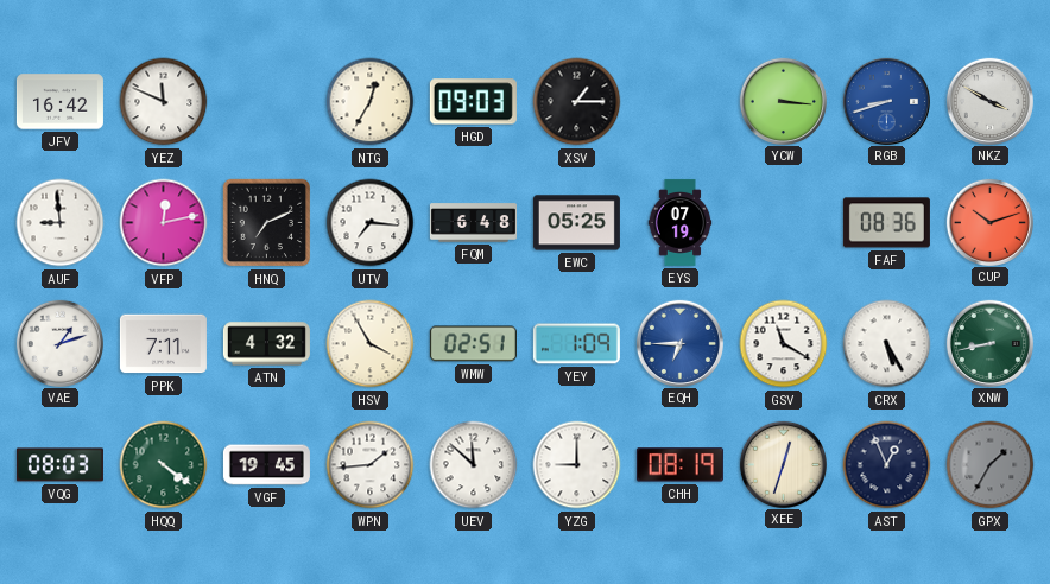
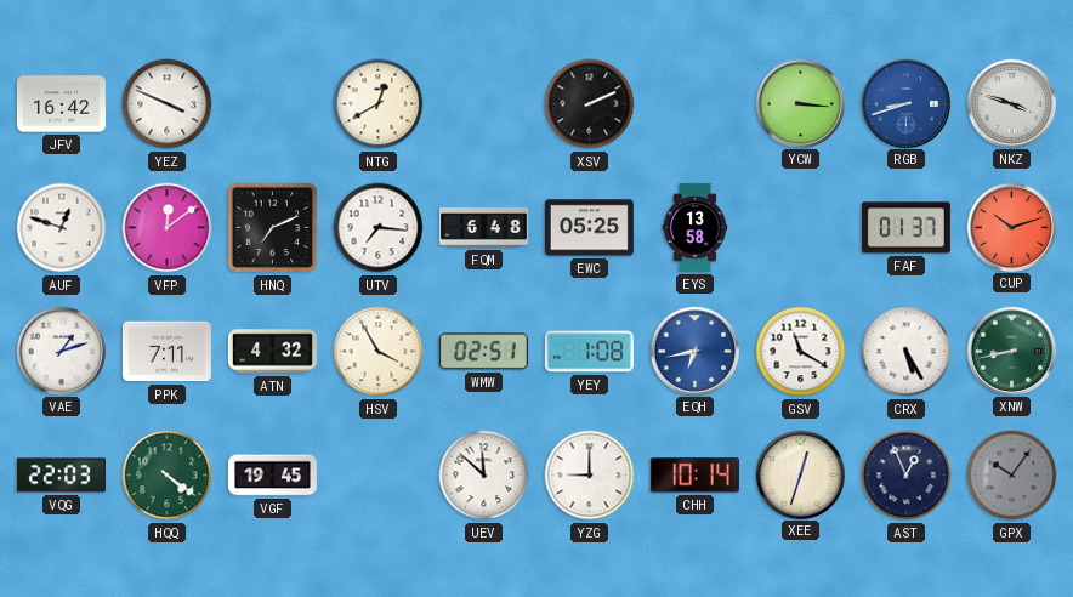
YEZ: 11:49 -> 3:49
NTG: 12:35 -> 12:40
HGD: 09:03 -> none
XSV: 1:15 -> 2:11
NKZ: 3:50 -> 3:48
AUF: 8:59 -> 12:48
VFP: 12:13 -> 12:09
EYS: 07:19 -> 13:58
FAF: 08:36 -> 01:37
YEY: 1:09 -> 1:08
EQH: 6:45 -> 6:43
VQG: 08:03 -> 22:03
WPN: 1:44 -> none
CHH: 08:19 -> 10:14
GPX: 1:35 -> 10:06
